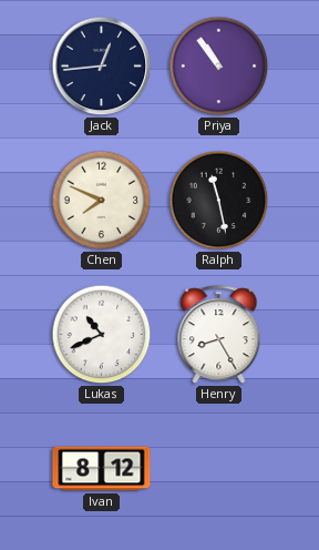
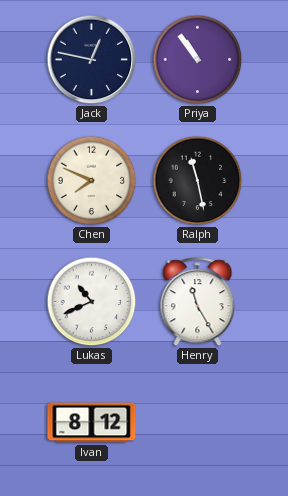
Jack: 12:44 -> 12:47
Henry: 8:25 -> 11:25
